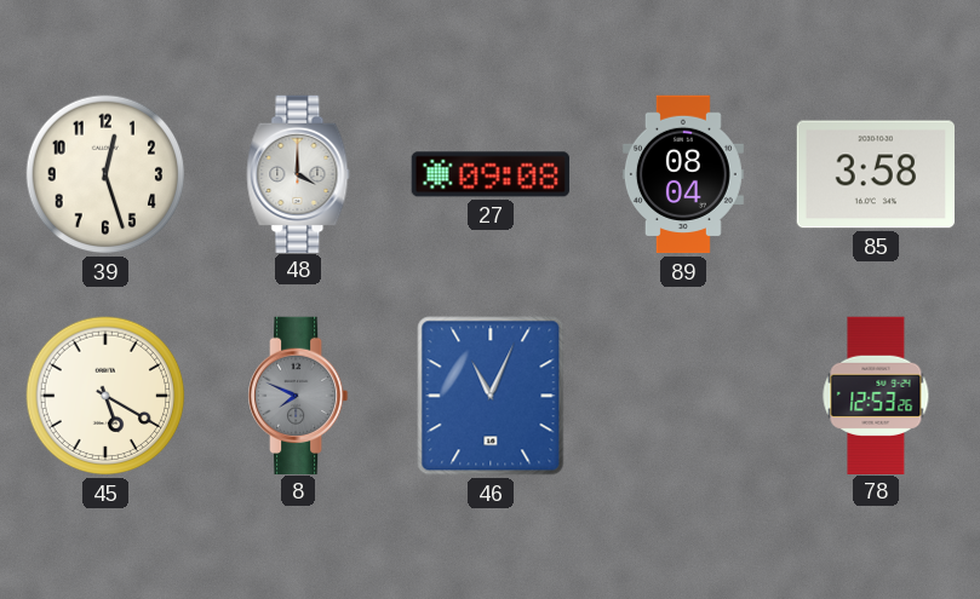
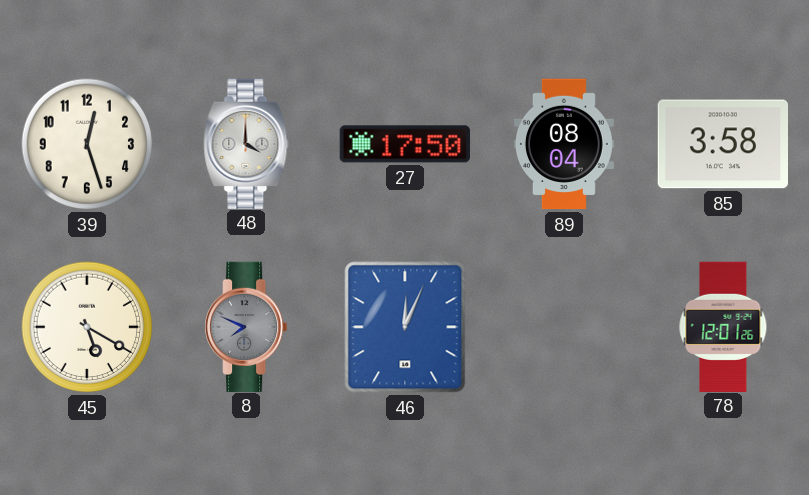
27: 09:08 -> 17:50
46: 11:04 -> 12:04
78: 12:53 -> 12:01
